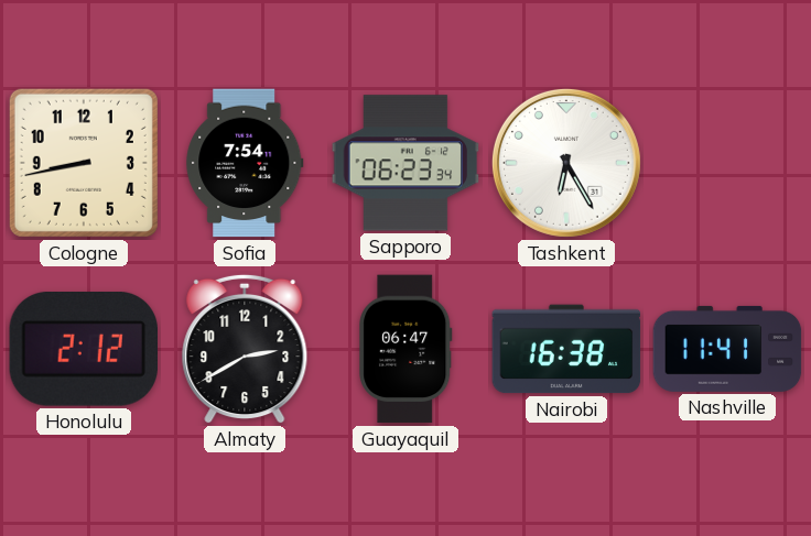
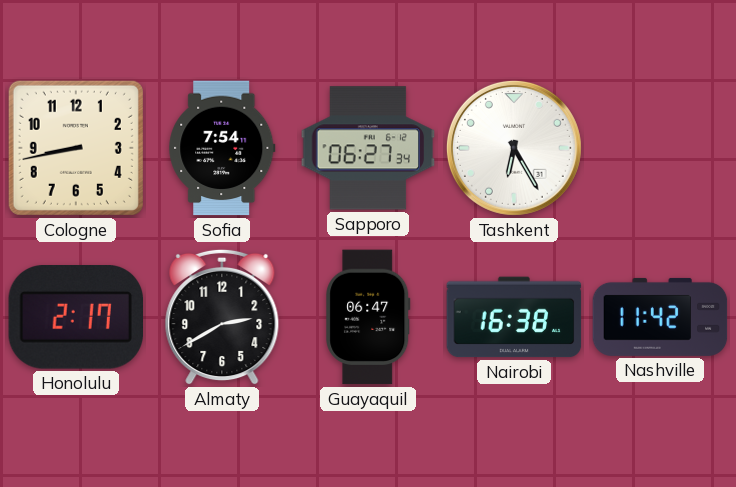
Sapporo: 06:23 -> 06:27
Honolulu: 2:12 -> 2:17
Nashville: 11:41 -> 11:42
